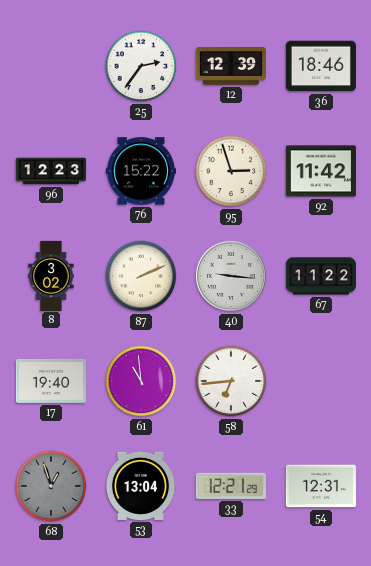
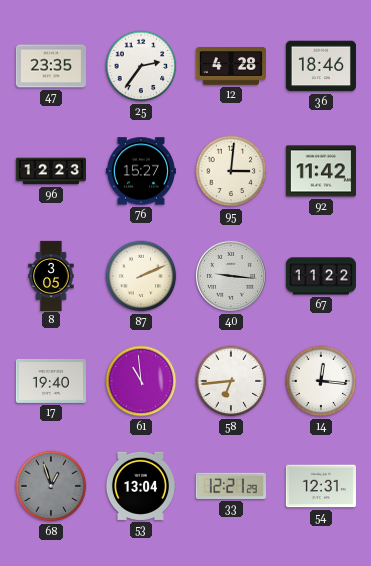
47: none -> 23:35
12: 12:39 -> 4:28
76: 15:22 -> 15:27
95: 2:57 -> 3:01
8: 3:02 -> 3:05
14: none -> 12:16
